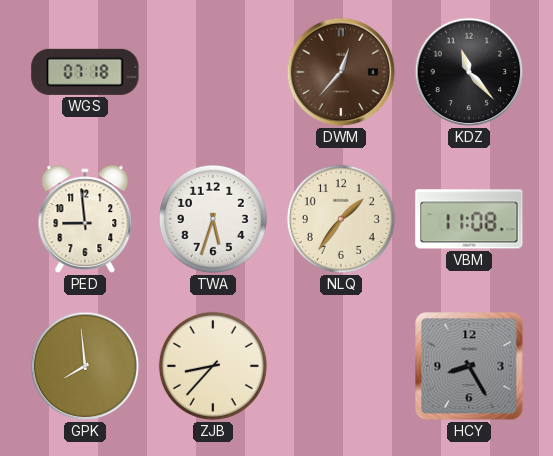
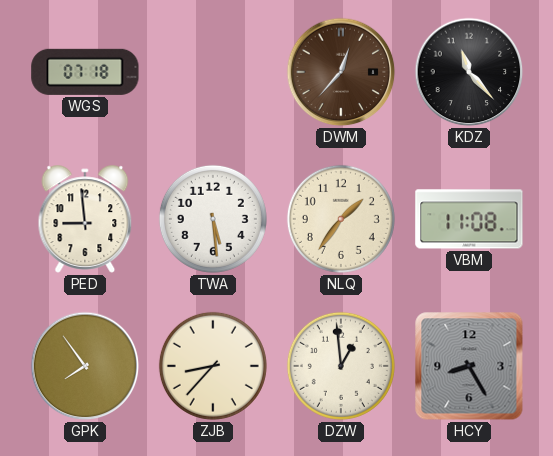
TWA: 5:33 -> 5:29
GPK: 7:59 -> 7:54
DZW: none -> 12:59
